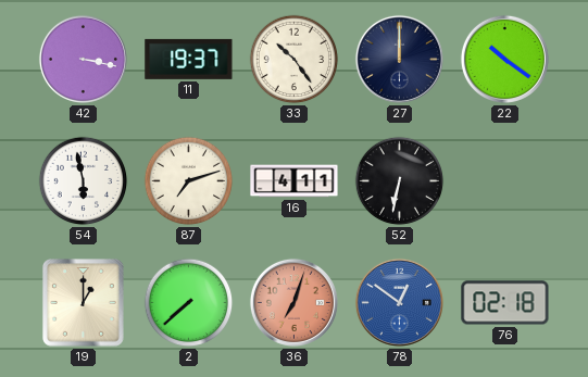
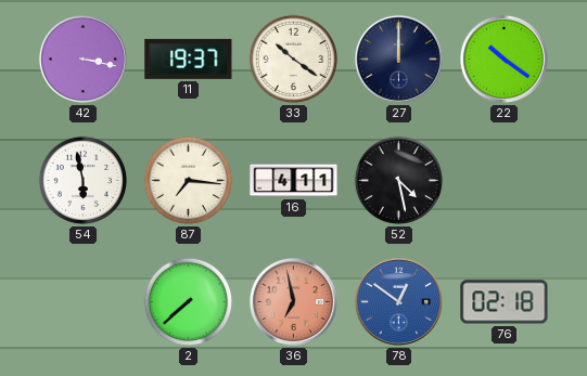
33: 10:24 -> 10:21
87: 7:12 -> 7:16
52: 6:32 -> 4:28
19: 1:00 -> none
36: 7:03 -> 6:58
